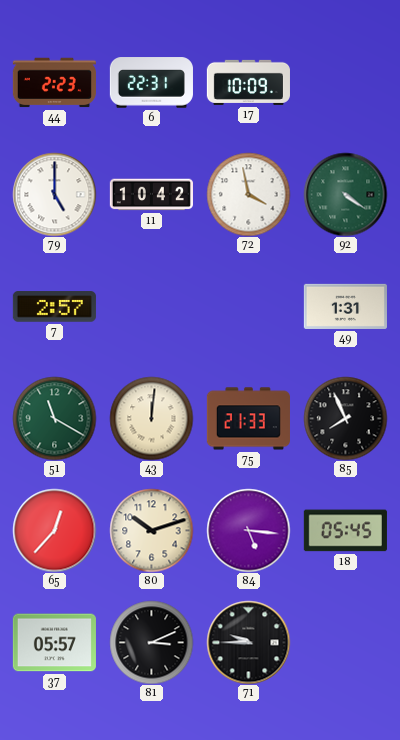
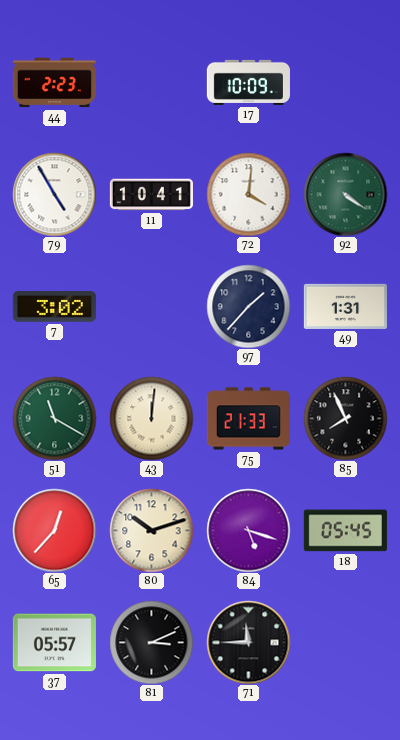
6: 22:31 -> none
79: 5:00 -> 4:55
11: 10:42 -> 10:41
72: 3:58 -> 4:01
7: 2:57 -> 3:02
97: none -> 1:37
84: 5:16 -> 5:18
71: 9:45 -> 11:45
